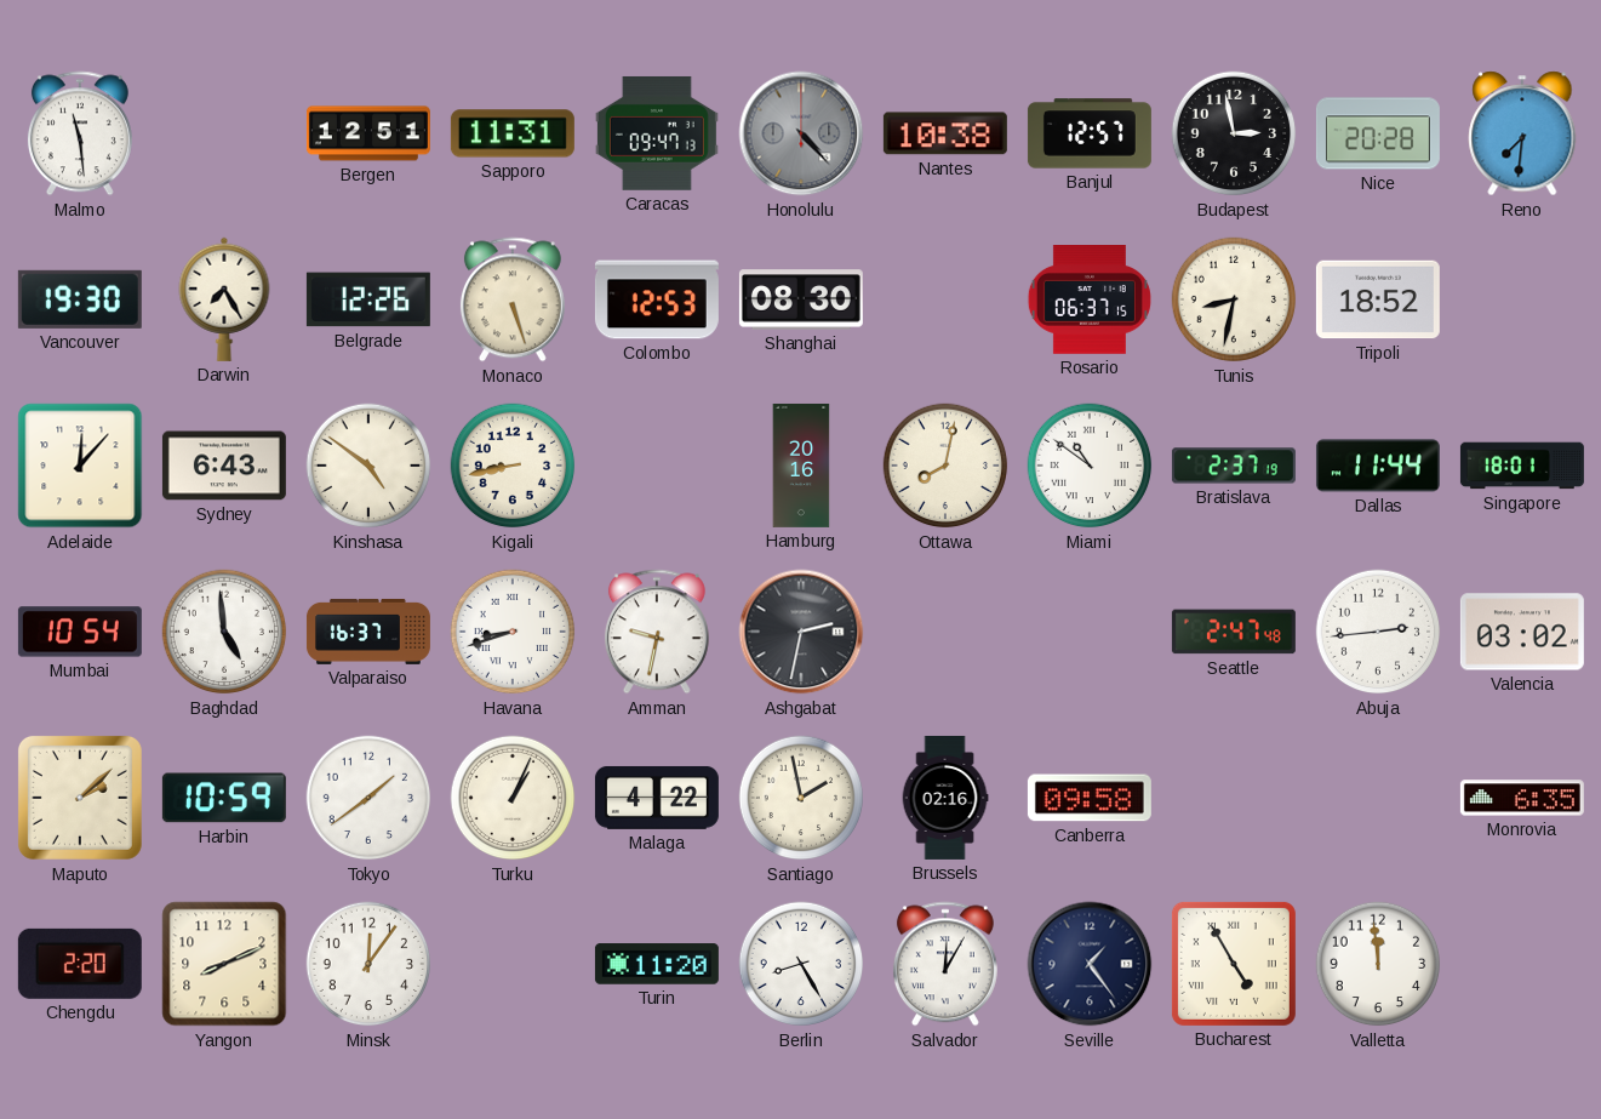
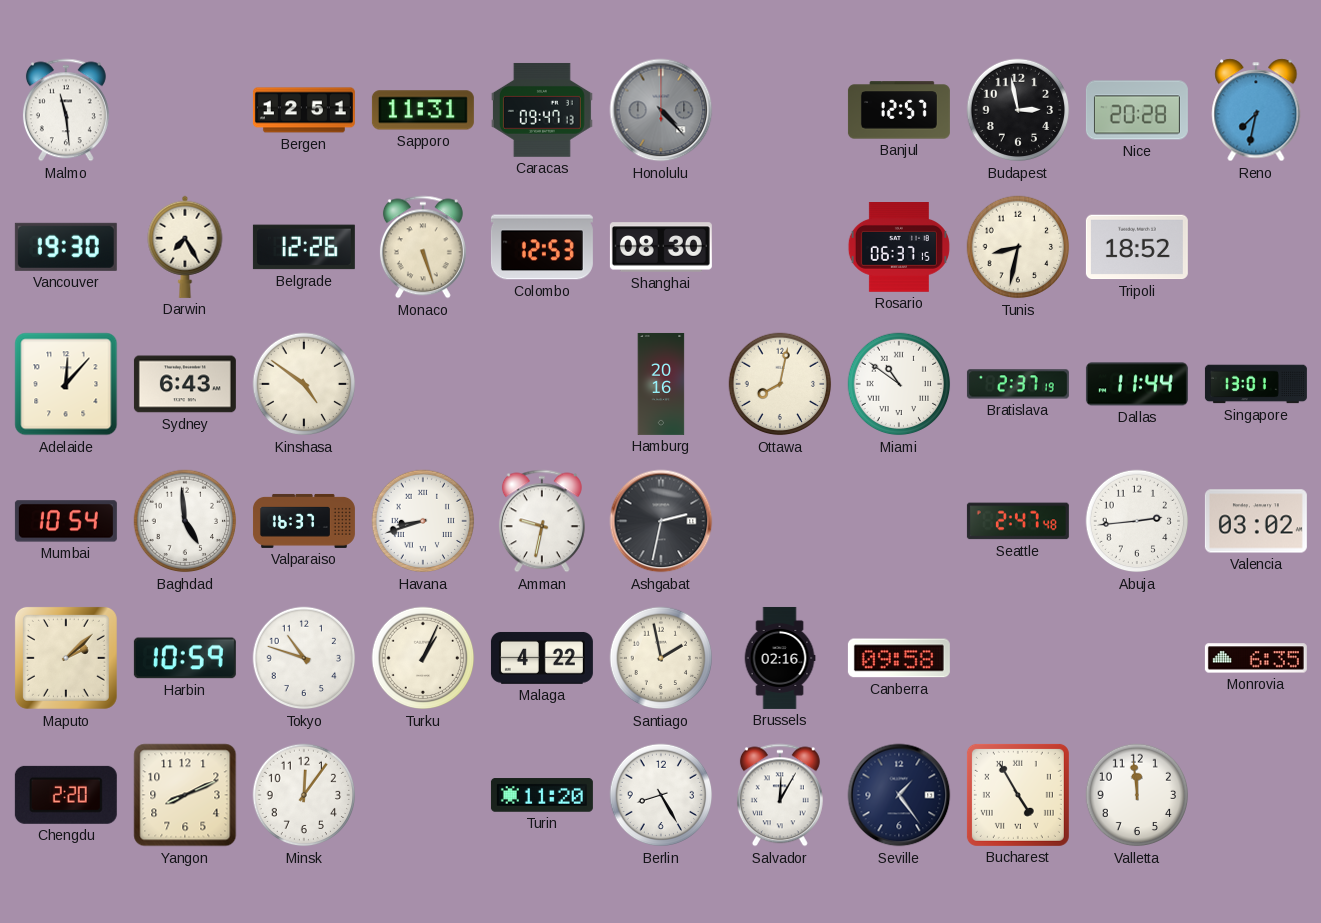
Nantes: 10:38 -> none
Reno: 7:31 -> 7:32
Kigali: 8:43 -> none
Singapore: 18:01 -> 13:01
Tokyo: 1:39 -> 10:48
